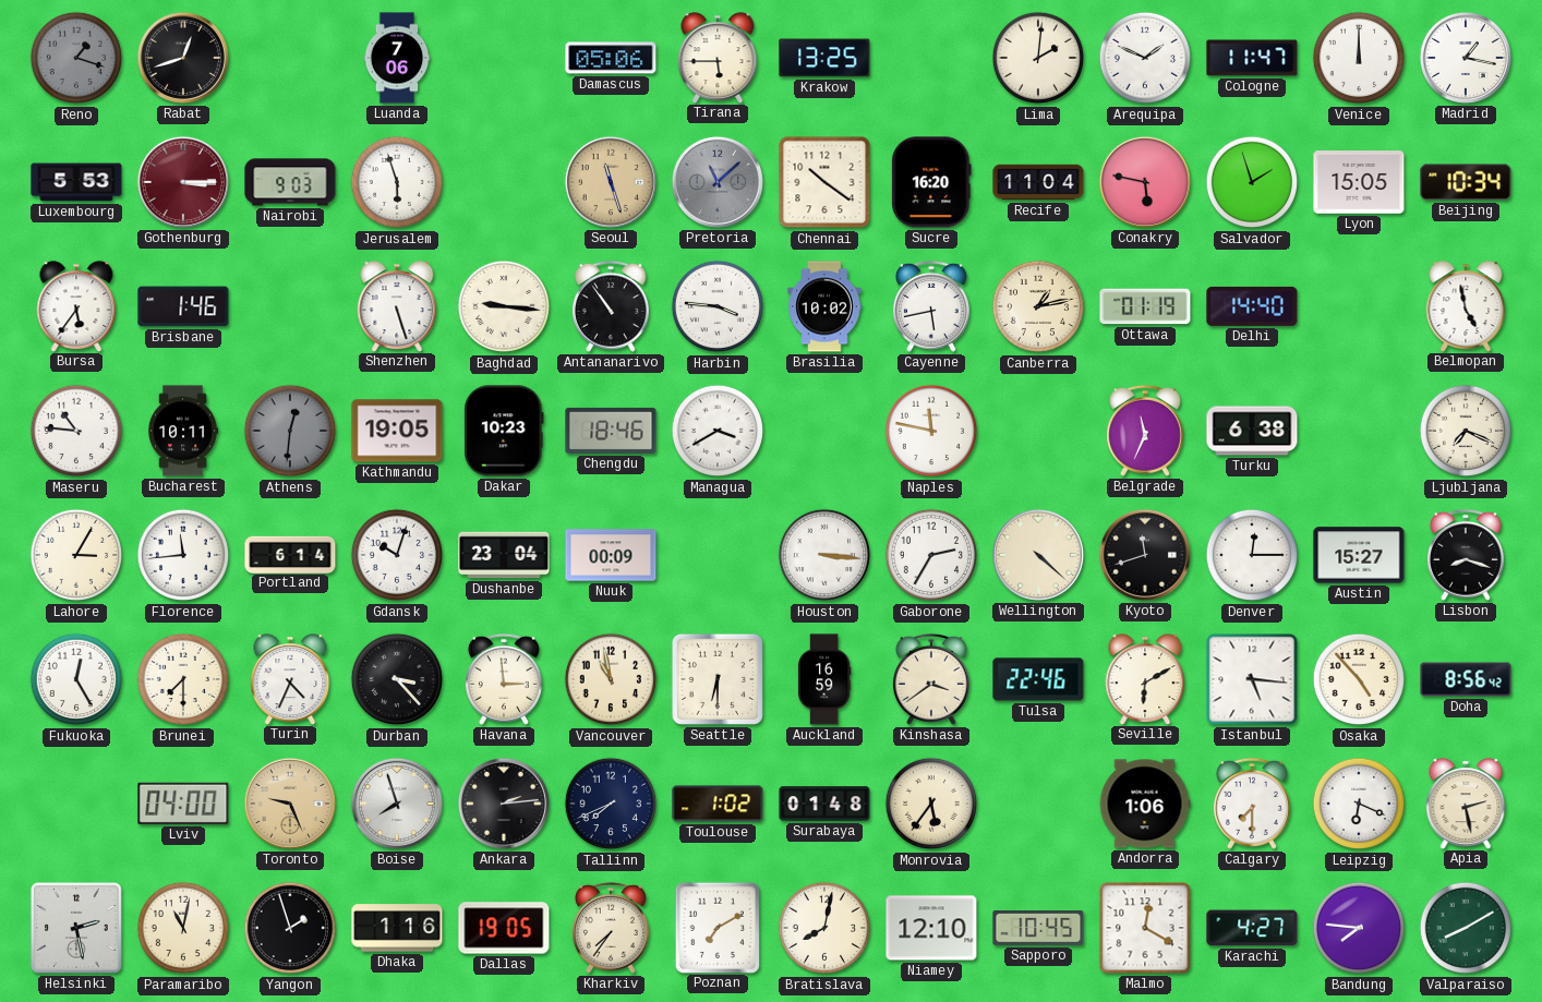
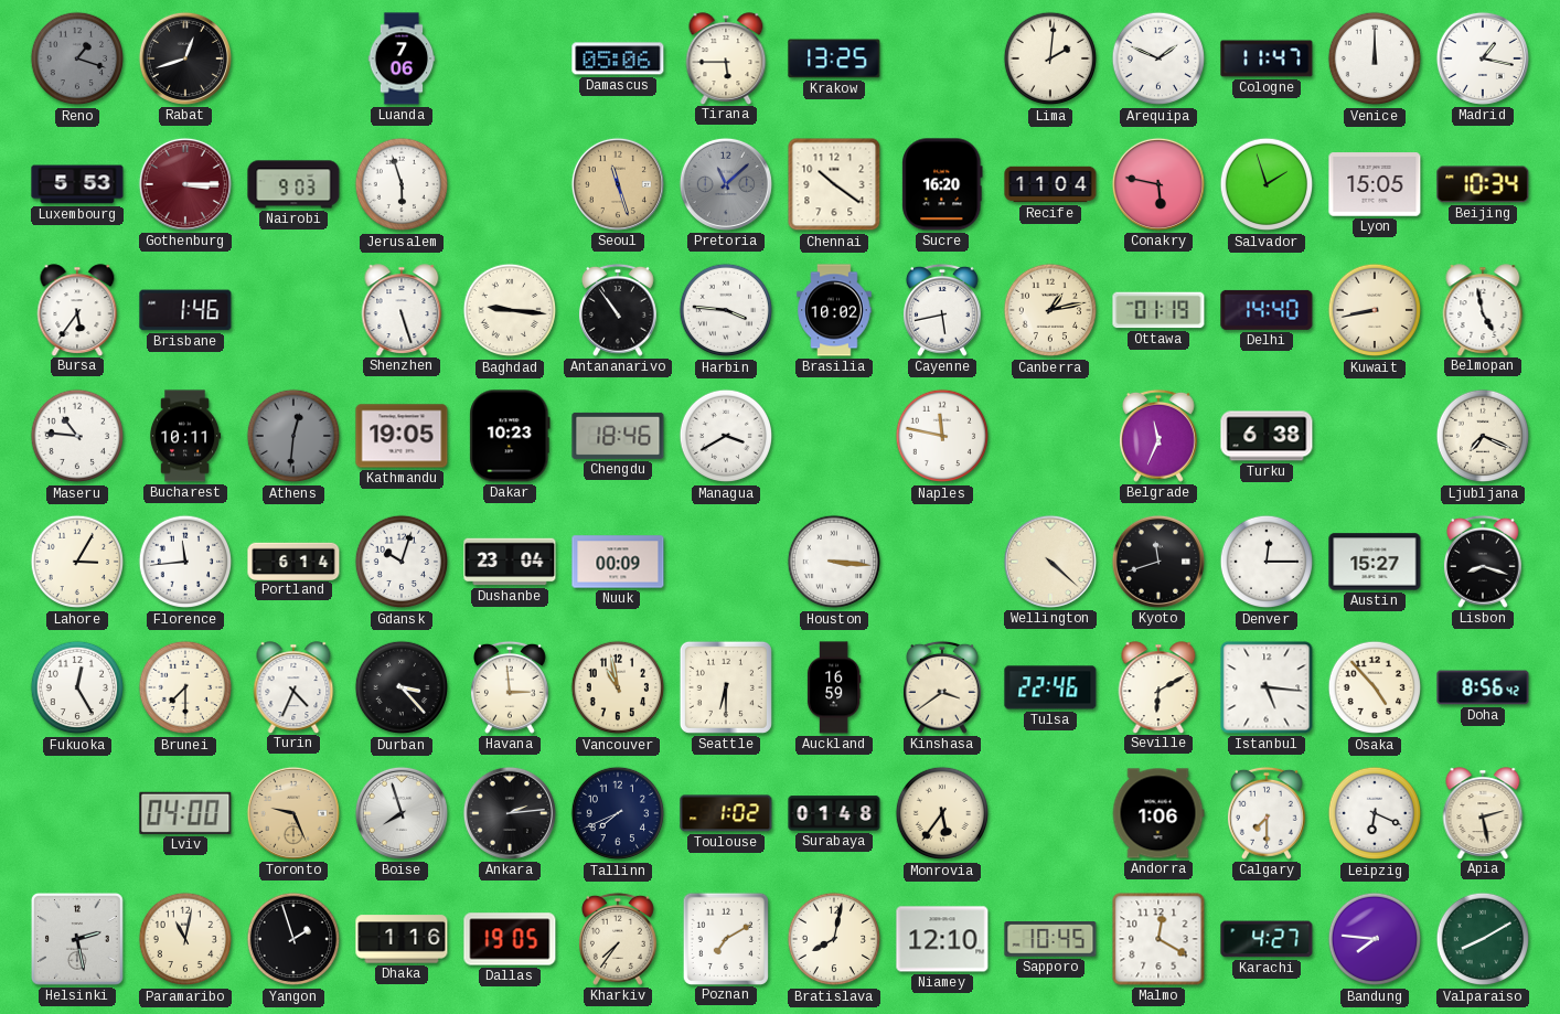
Kuwait: none -> 8:43
Gaborone: 2:35 -> none
